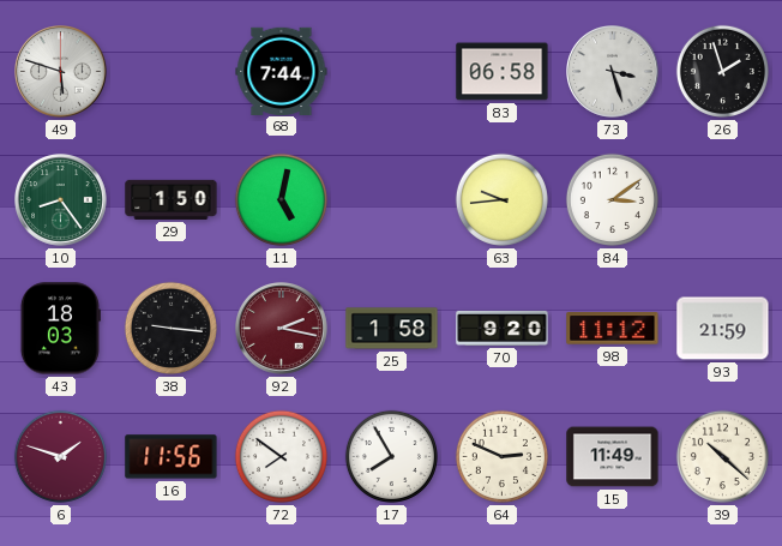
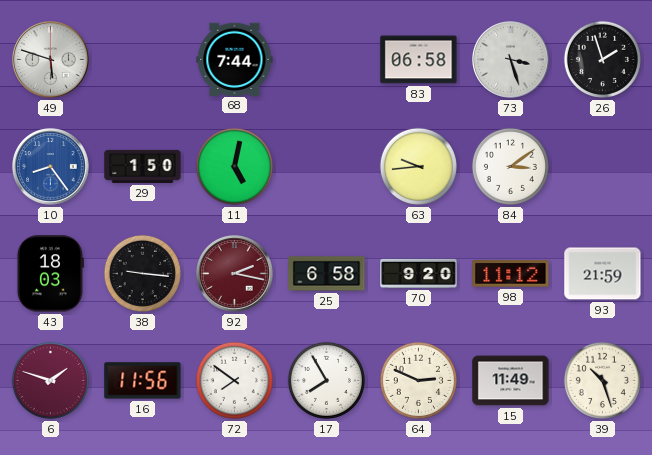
10 dial: green -> blue
25: 1:58 -> 6:58
39: 10:22 -> 10:27
